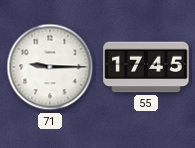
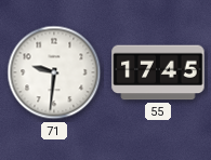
71: 9:15 -> 9:31
